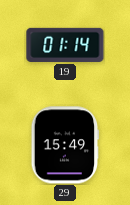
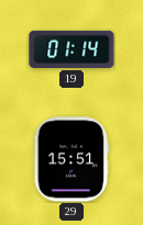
29: 15:49 -> 15:51
